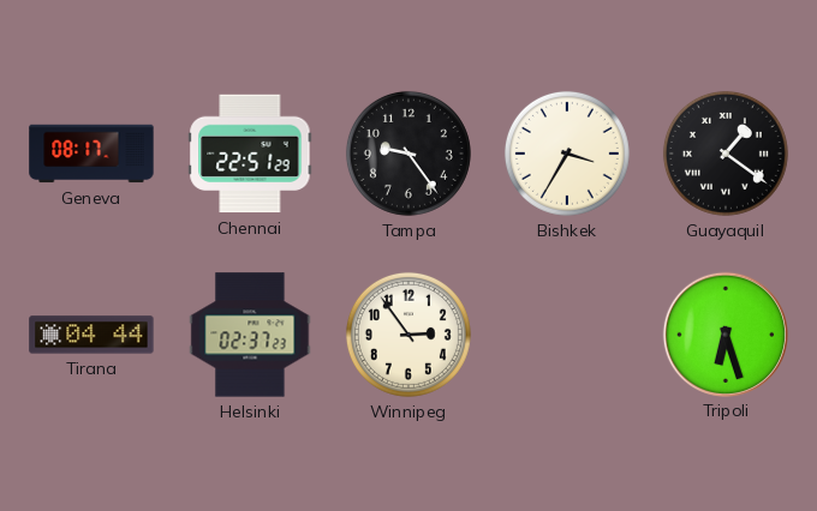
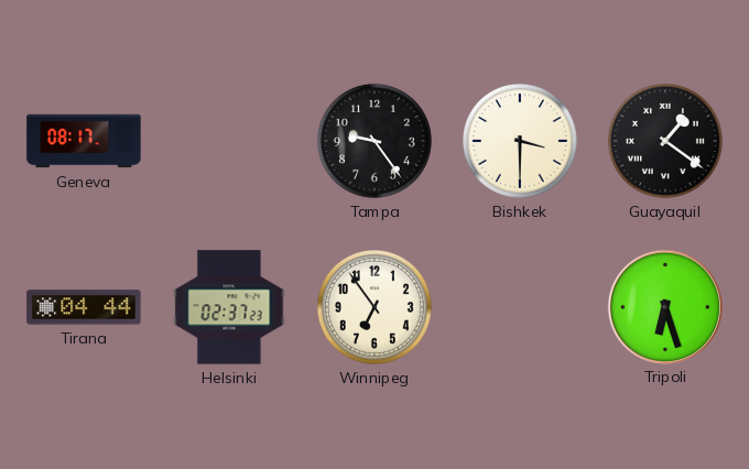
Chennai: 22:51 -> none
Bishkek: 3:35 -> 3:30
Winnipeg: 2:54 -> 6:54
